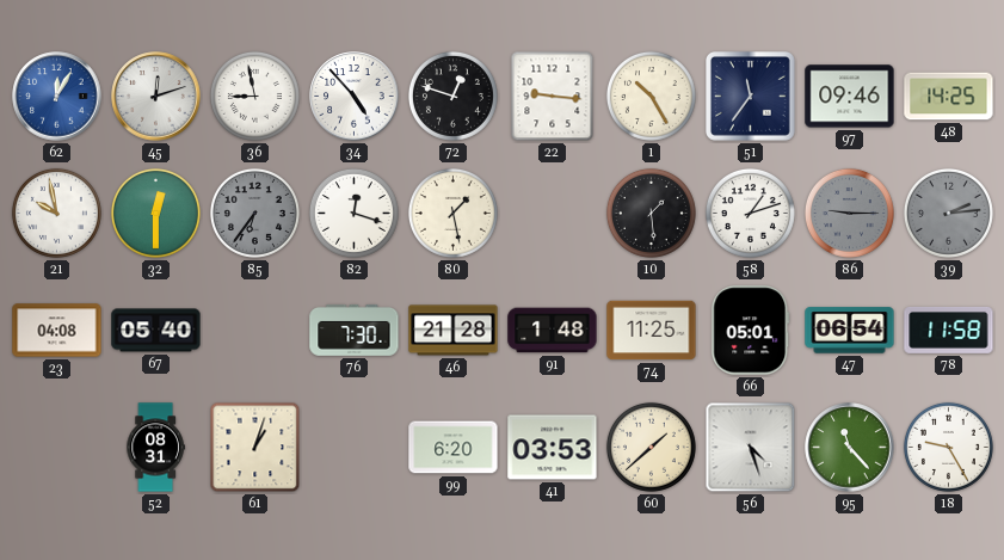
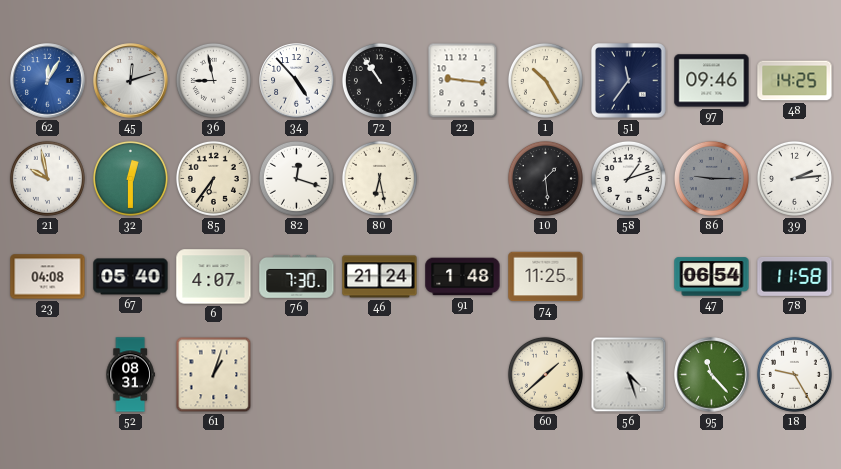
72: 12:48 -> 10:54
85 dial: grey -> cream
80: 1:28 -> 6:28
39 dial: grey -> white
6: none -> 4:07
46: 21:28 -> 21:24
66: 05:01 -> none
99: 6:20 -> none
41: 03:53 -> none
